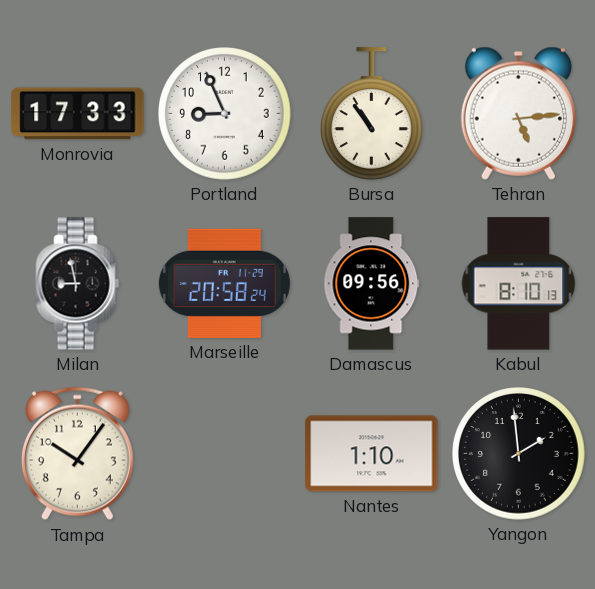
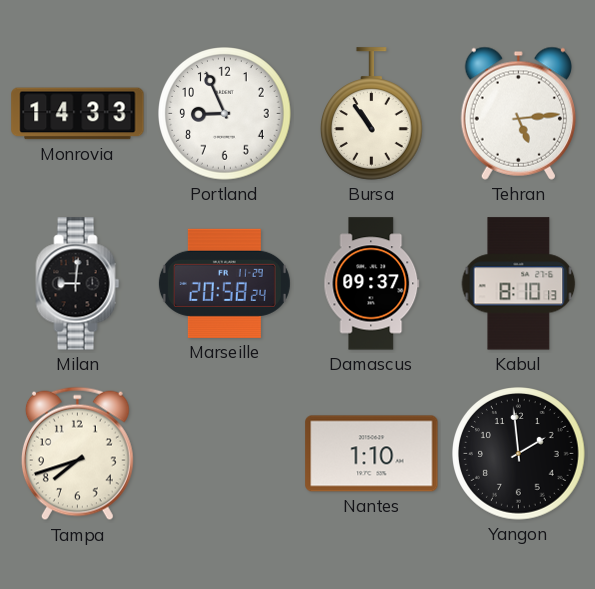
Monrovia: 17:33 -> 14:33
Milan: 8:58 -> 9:01
Damascus: 09:56 -> 09:37
Tampa: 10:06 -> 7:42
